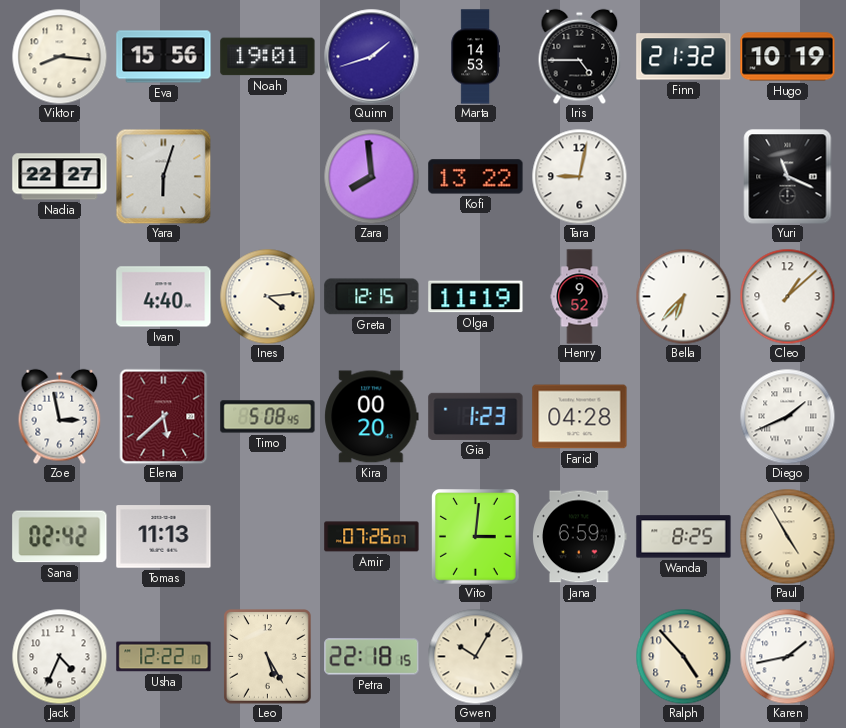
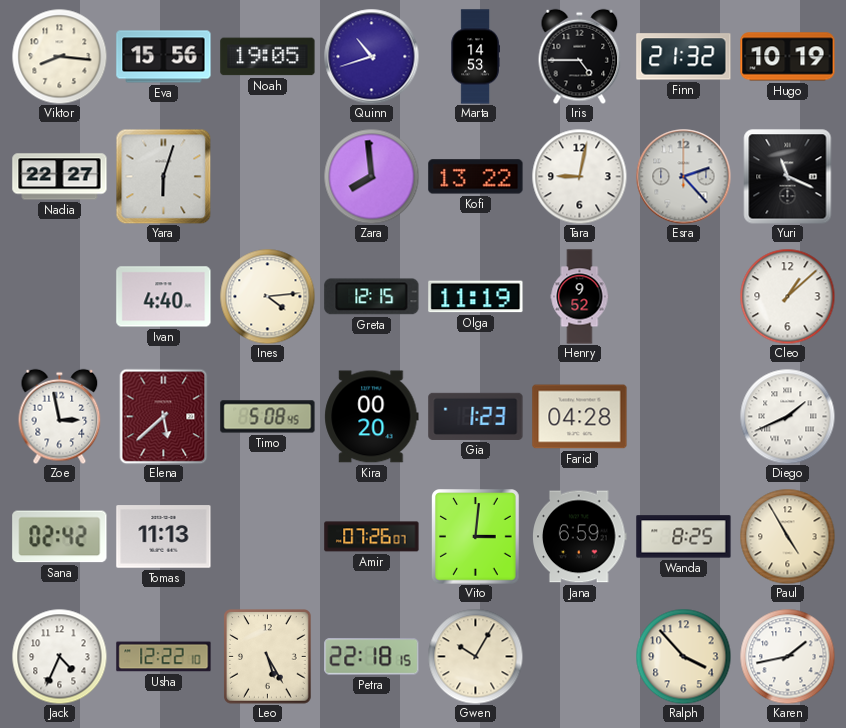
Noah: 19:01 -> 19:05
Quinn: 1:42 -> 10:42
Esra: none -> 2:23
Bella: 6:37 -> none
Ralph: 4:53 -> 3:53
